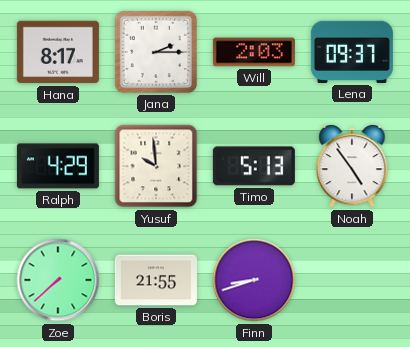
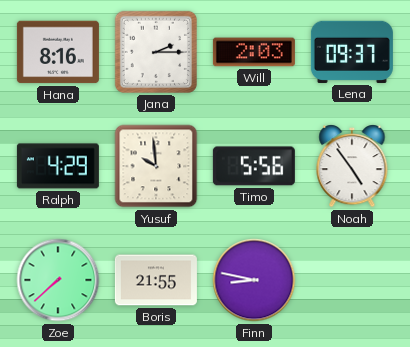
Hana: 8:17 -> 8:16
Timo: 5:13 -> 5:56
Finn: 8:42 -> 8:47
